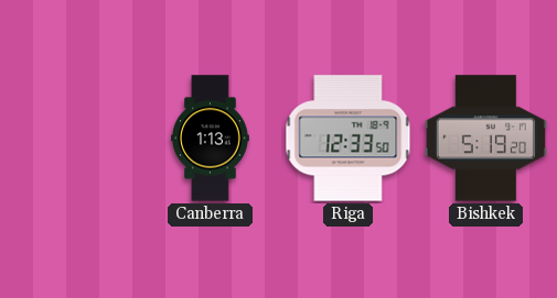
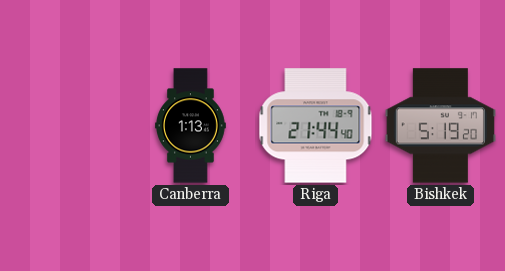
Riga: 12:33 -> 21:44
